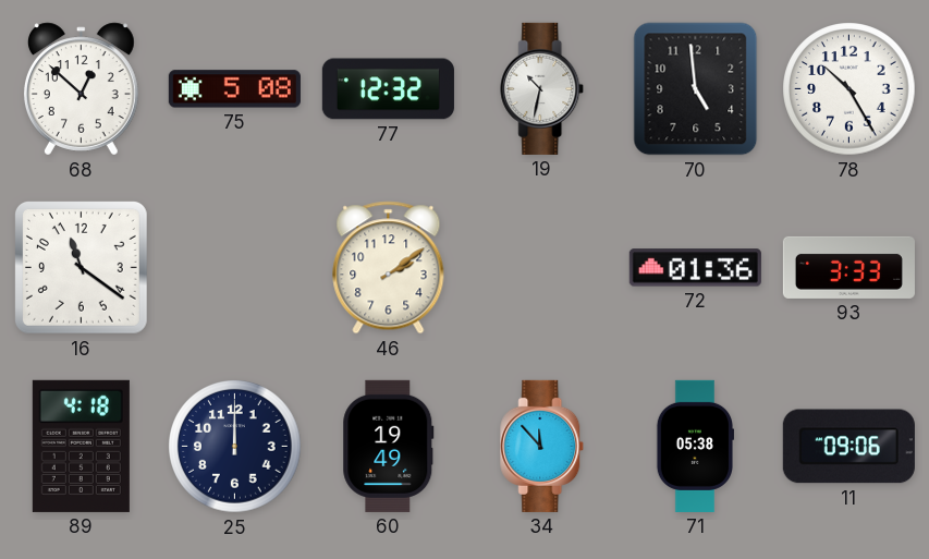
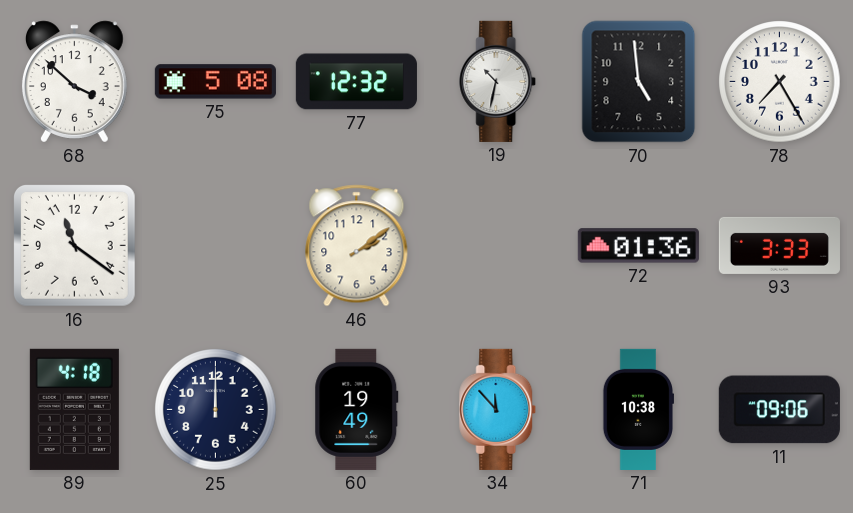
68: 12:52 -> 3:52
78: 10:25 -> 7:25
71: 05:38 -> 10:38
